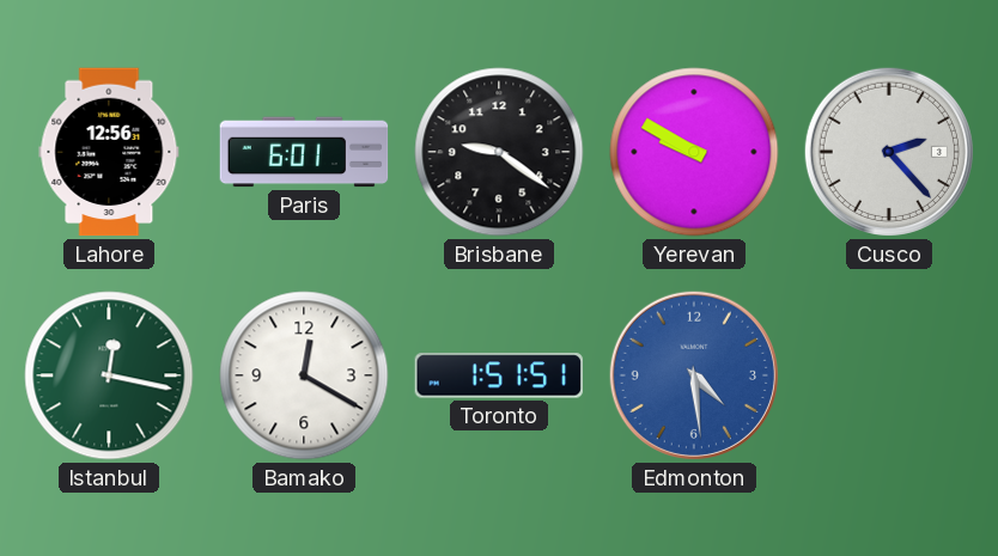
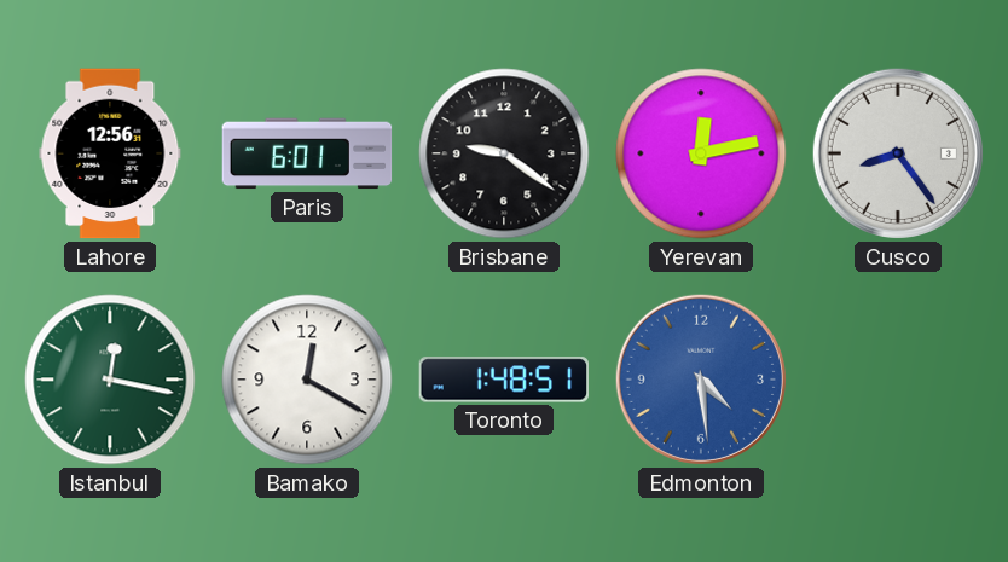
Yerevan: 9:50 -> 12:13
Cusco: 2:23 -> 8:24
Toronto: 1:51 -> 1:48
